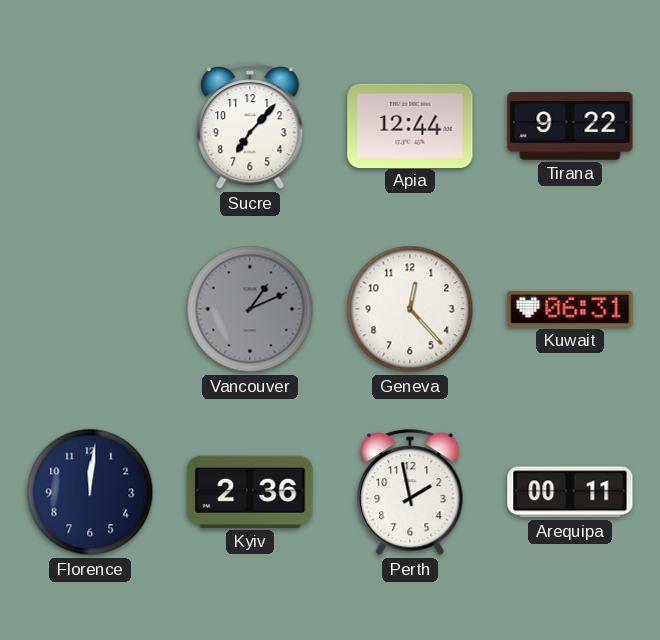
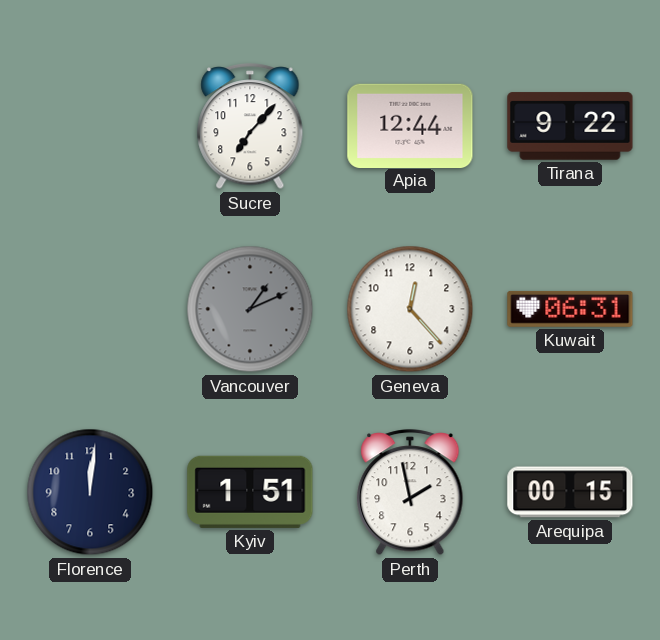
Kyiv: 2:36 -> 1:51
Arequipa: 00:11 -> 00:15
